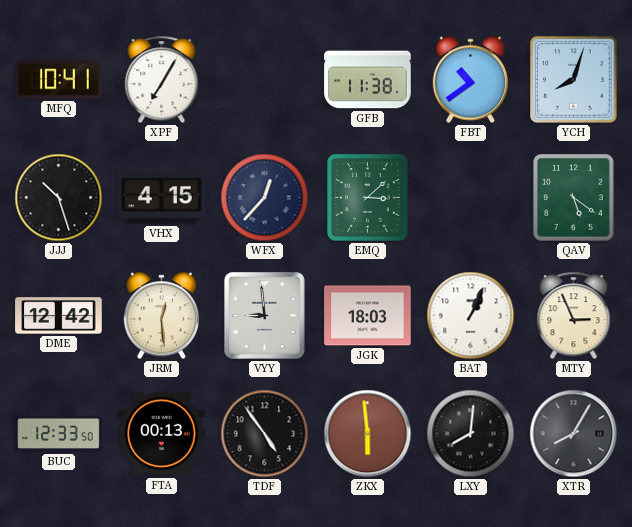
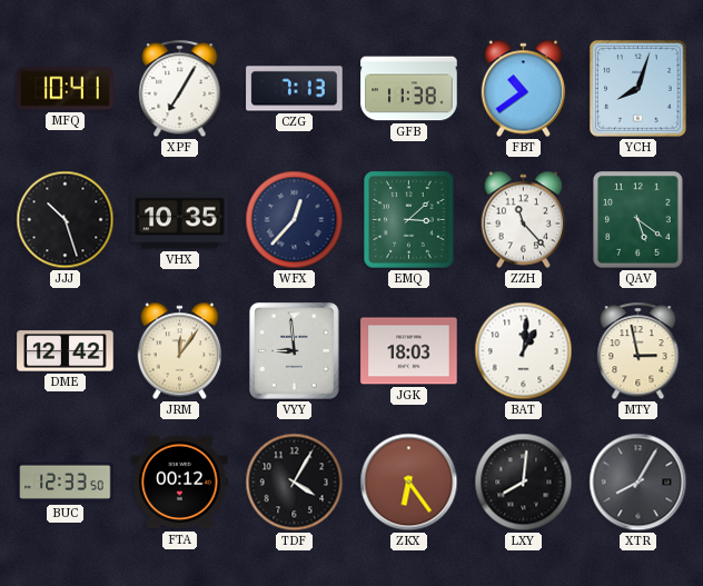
CZG: none -> 7:13
VHX: 4:15 -> 10:35
ZZH: none -> 11:23
JRM: 12:29 -> 12:06
BAT: 1:04 -> 1:01
MTY: 2:56 -> 2:58
FTA: 00:13 -> 00:12
TDF: 4:54 -> 4:05
ZKX: 5:59 -> 6:24
